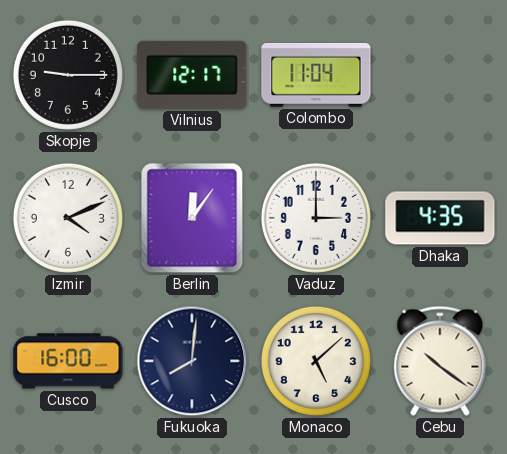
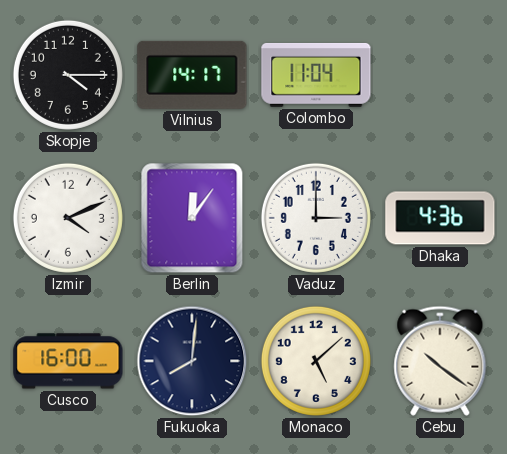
Skopje: 9:15 -> 4:15
Vilnius: 12:17 -> 14:17
Dhaka: 4:35 -> 4:36
